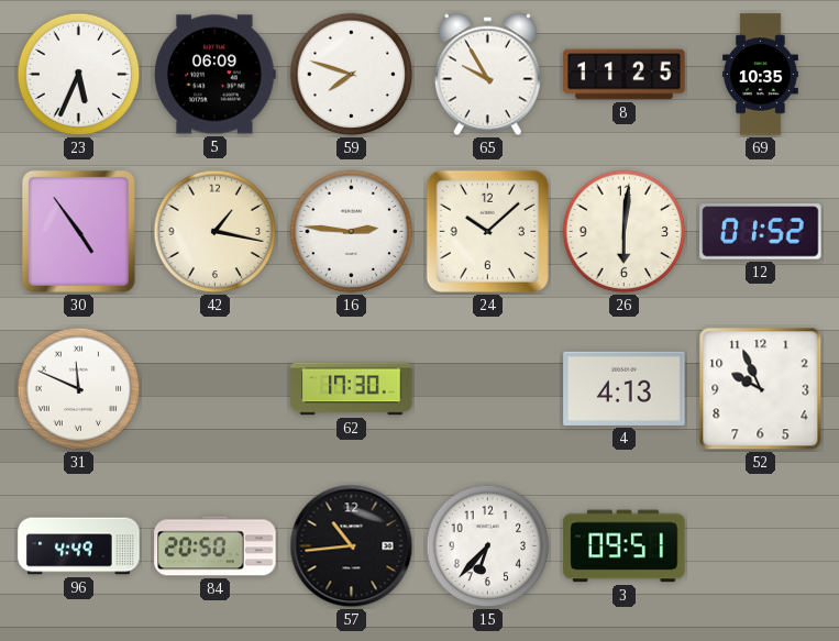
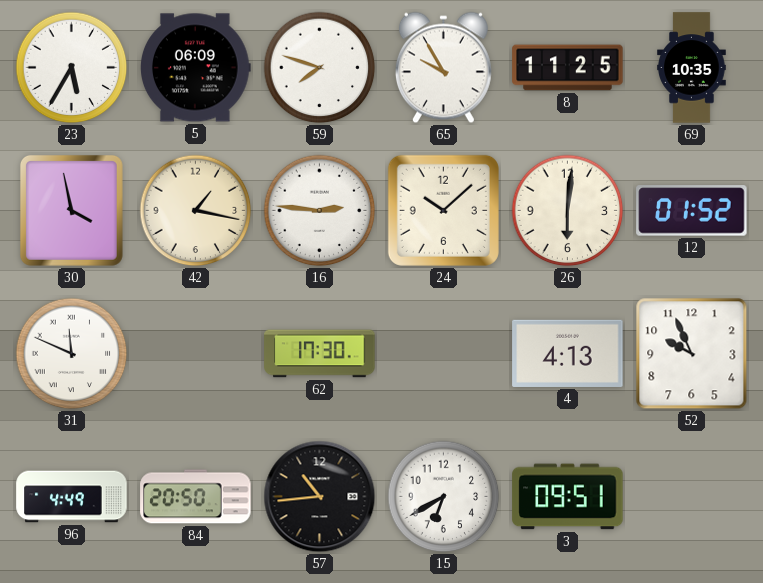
23: 5:34 -> 5:35
30: 4:54 -> 3:58
15: 6:37 -> 6:40
